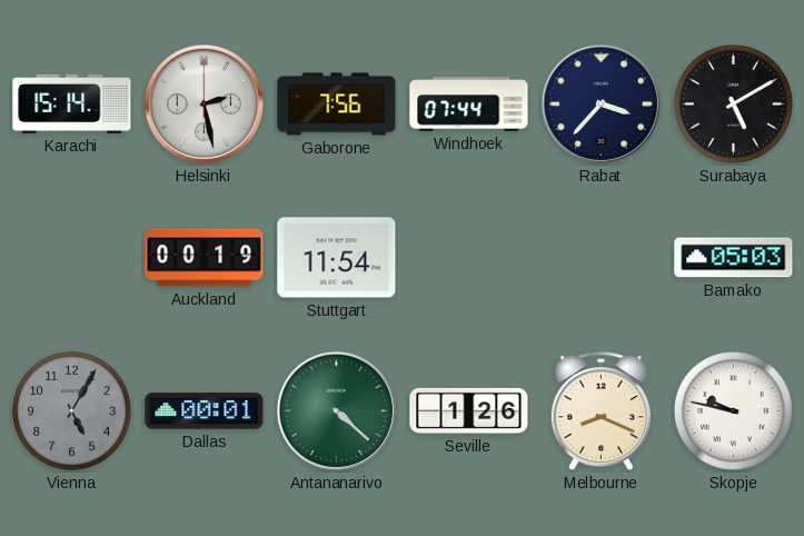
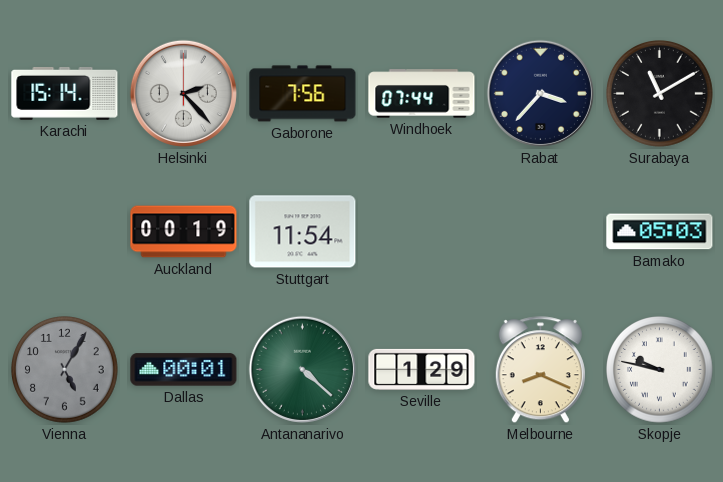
Helsinki: 2:28 -> 2:23
Surabaya: 5:10 -> 11:10
Seville: 1:26 -> 1:29
